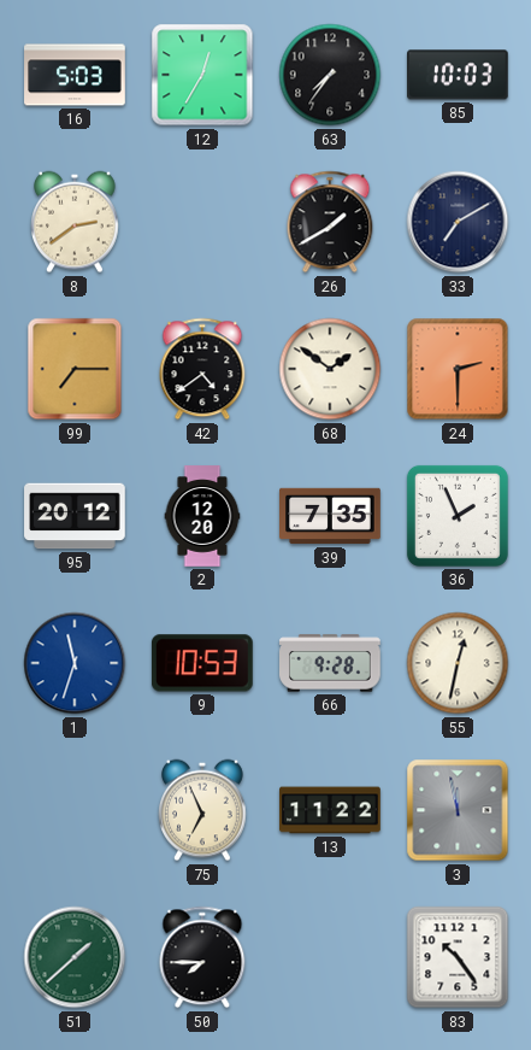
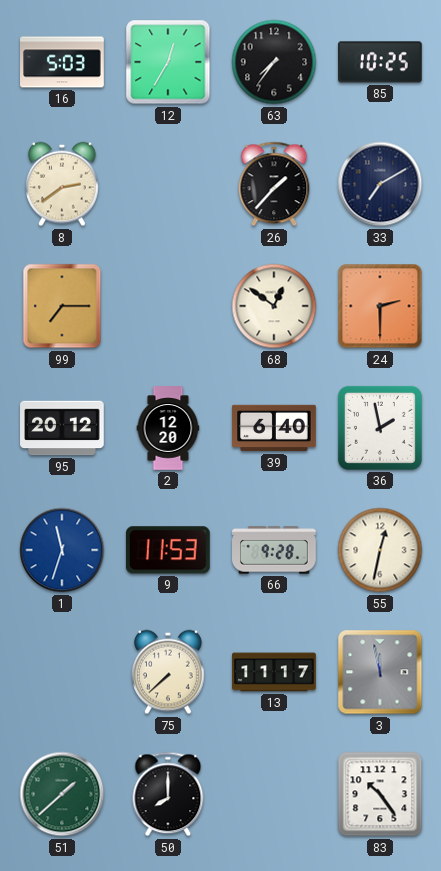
85: 10:03 -> 10:25
26: 1:40 -> 1:37
42: 4:39 -> none
68: 1:51 -> 12:51
39: 7:35 -> 6:40
36: 1:56 -> 1:58
9: 10:53 -> 11:53
75: 6:56 -> 7:38
13: 11:22 -> 11:17
50: 7:45 -> 8:00
